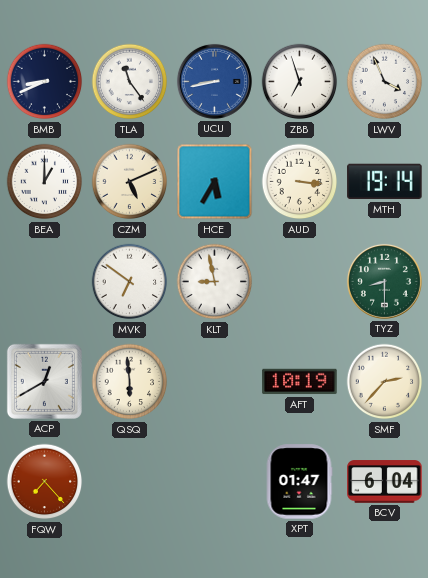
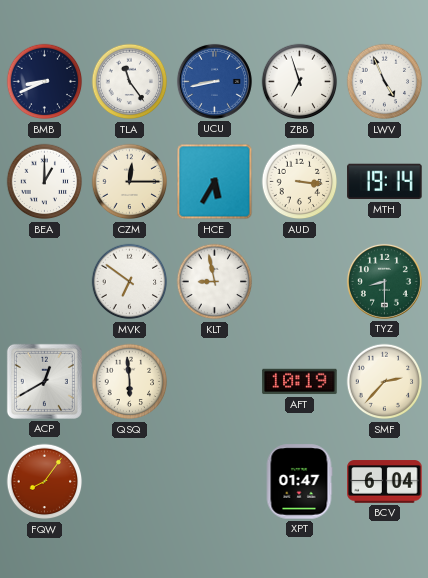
LWV: 3:56 -> 4:56
CZM: 5:11 -> 12:15
FQW: 7:23 -> 8:06
